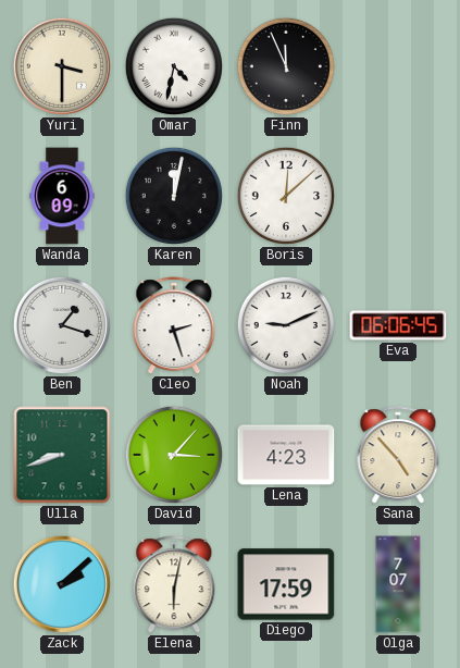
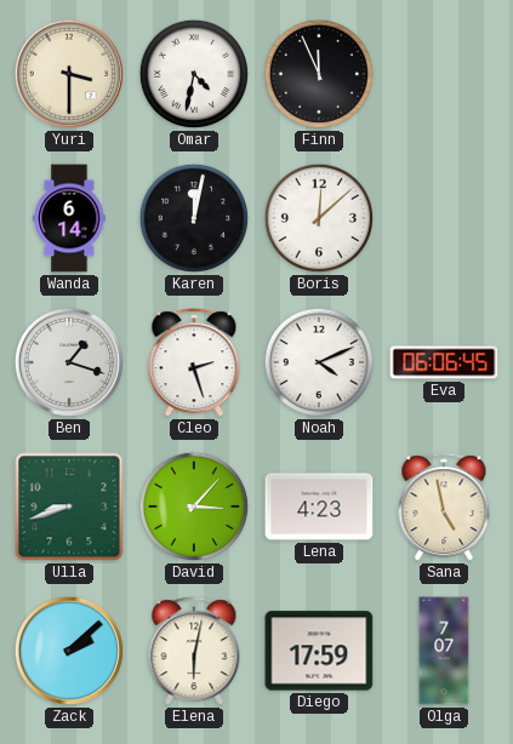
Wanda: 6:09 -> 6:14
Noah: 9:11 -> 4:11
Sana: 4:53 -> 4:58
